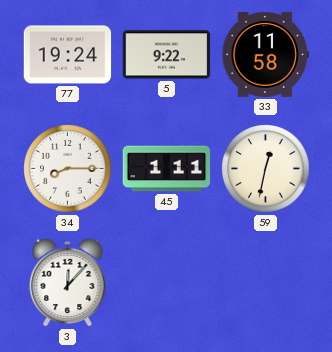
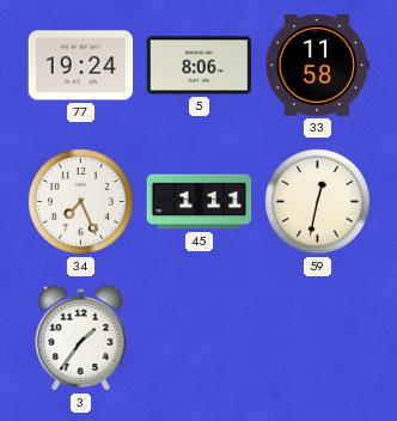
5: 9:22 -> 8:06
34: 8:15 -> 7:26
3: 12:07 -> 1:36
